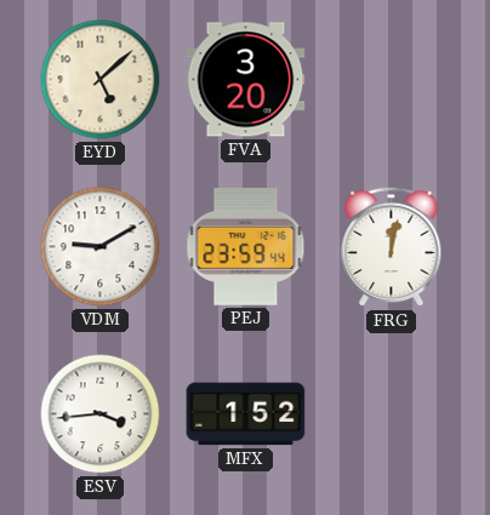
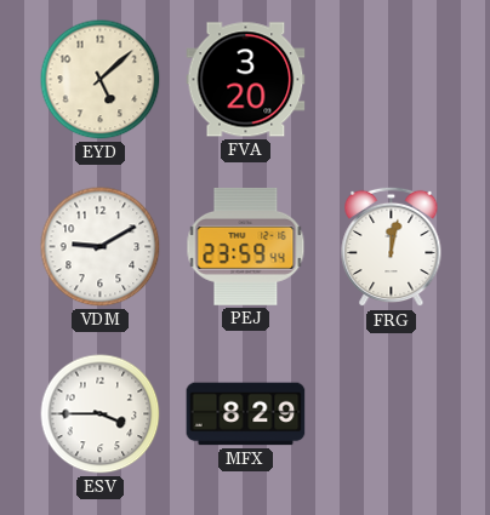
ESV: 3:44 -> 3:45
MFX: 1:52 -> 8:29
